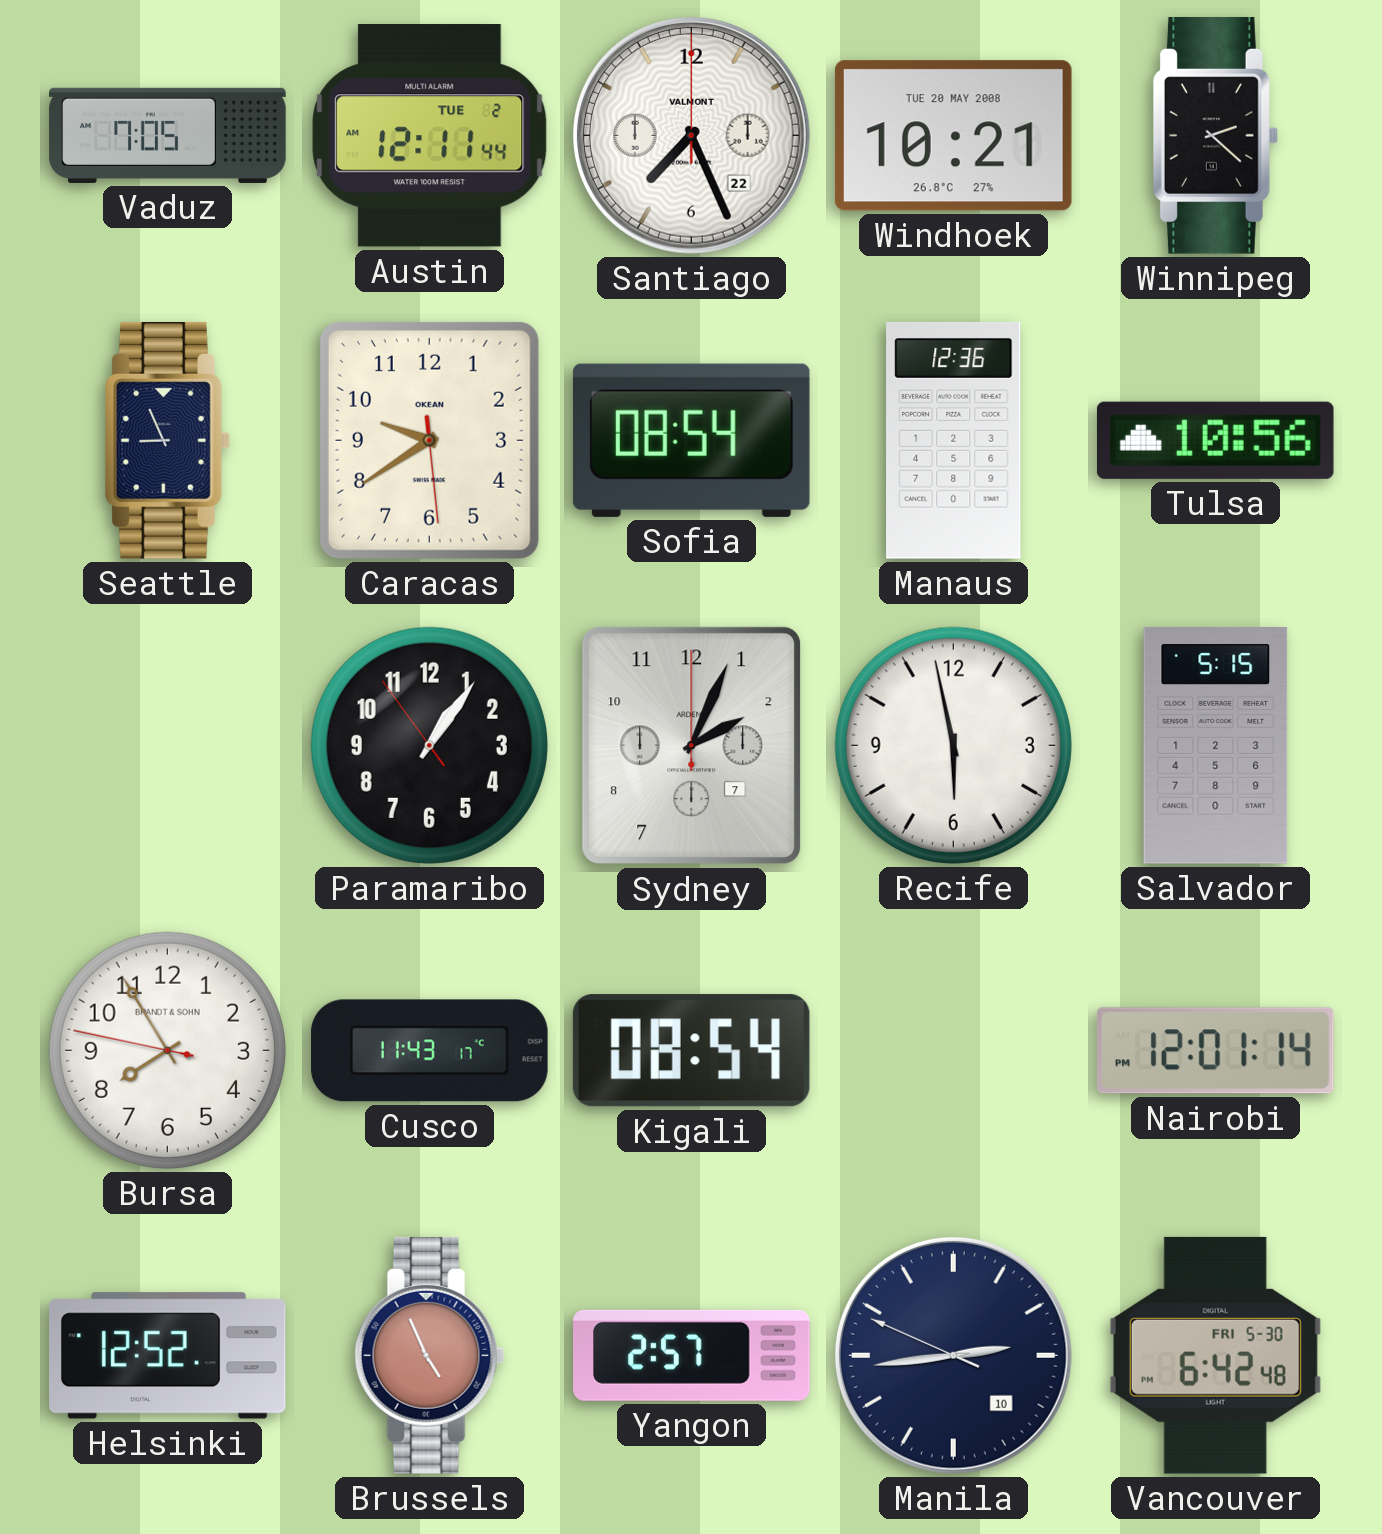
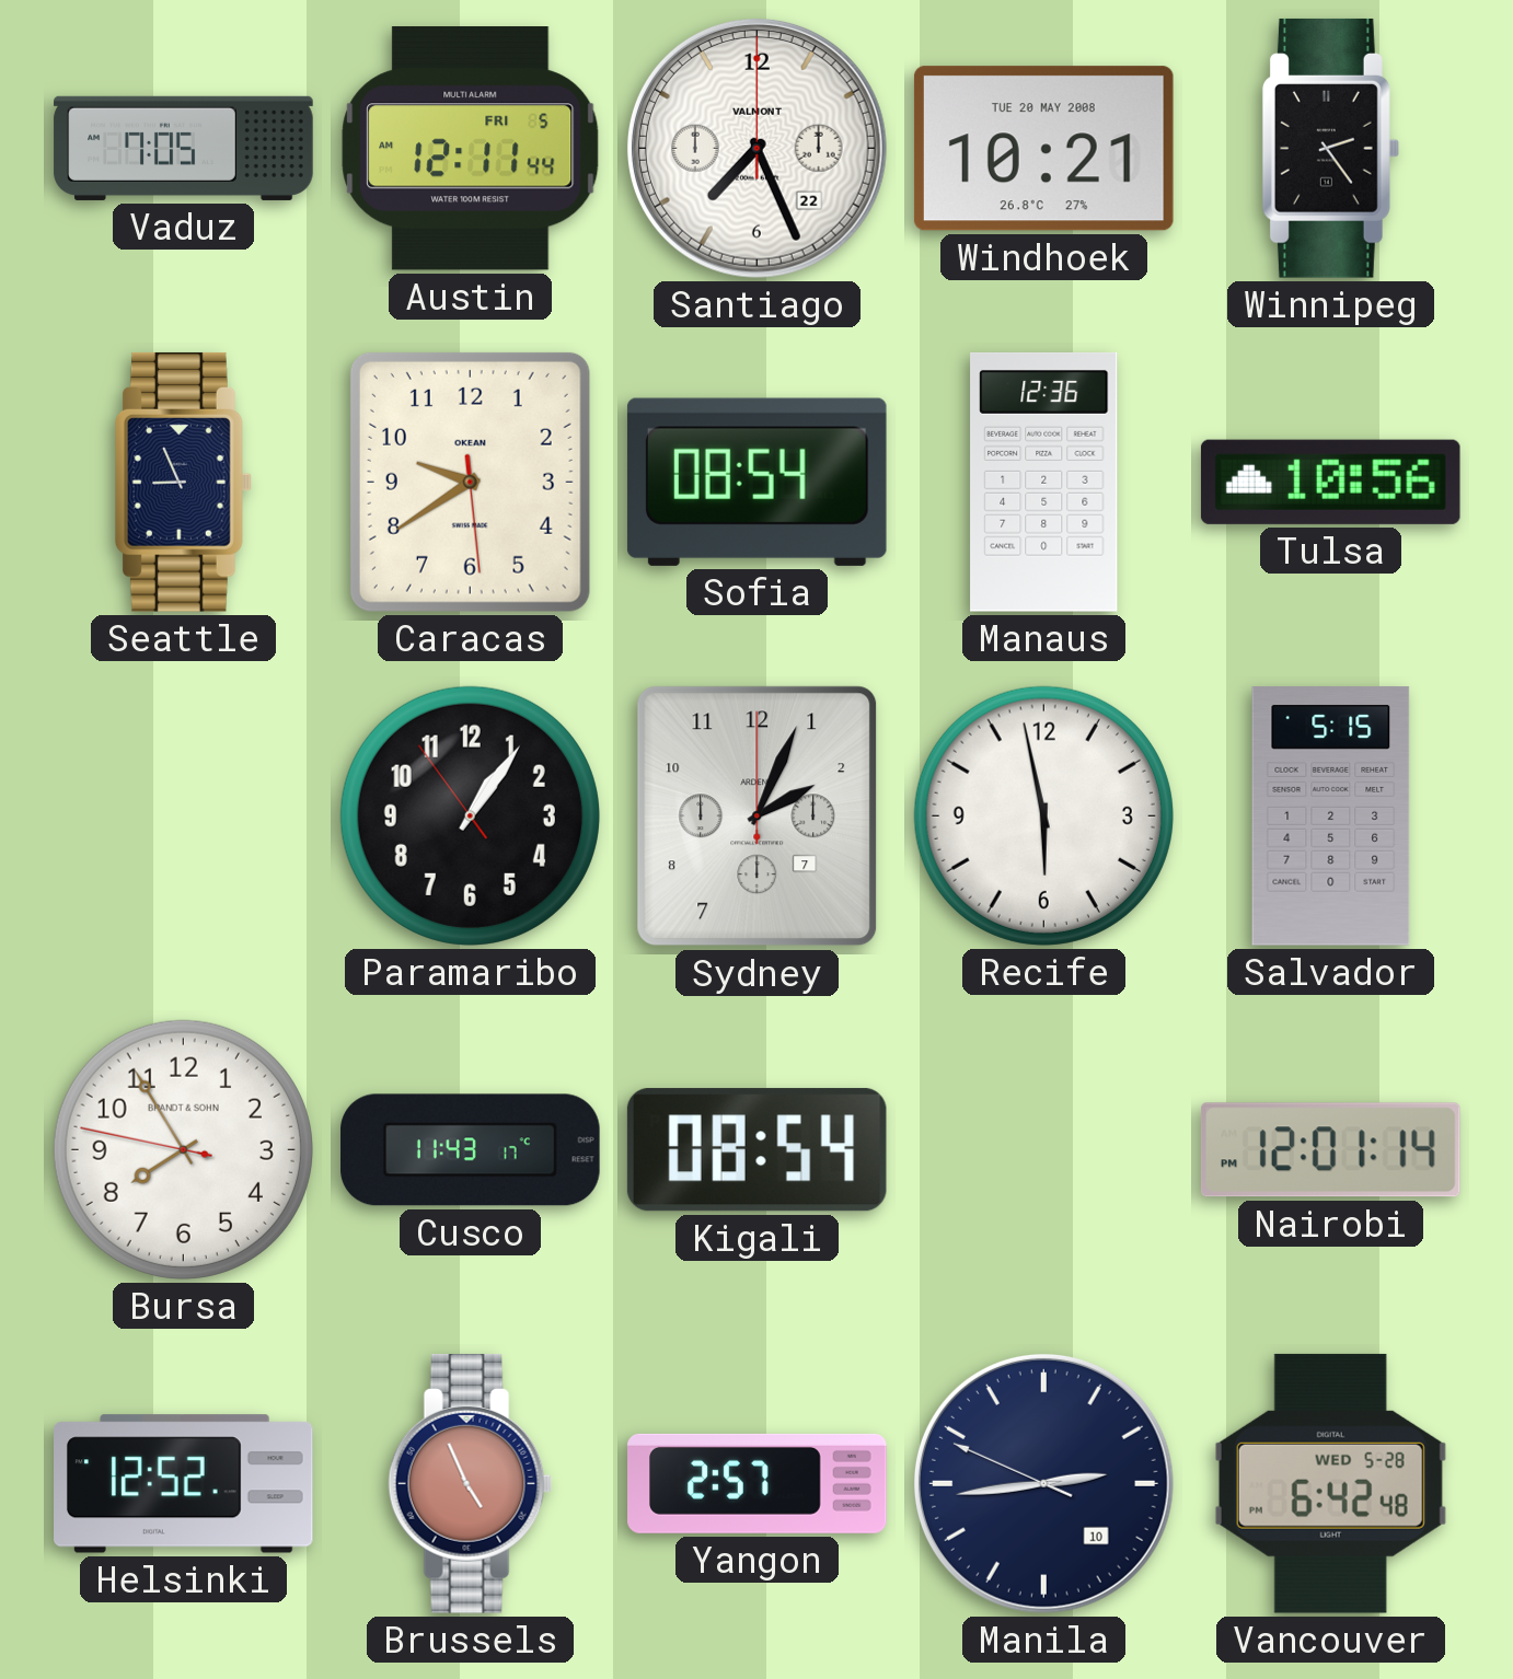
Austin date: TUE 2 -> FRI 5
Winnipeg: 2:22 -> 2:24
Vancouver date: FRI 5-30 -> WED 5-28
